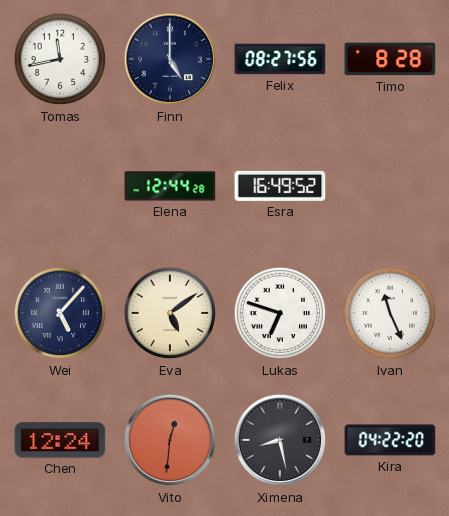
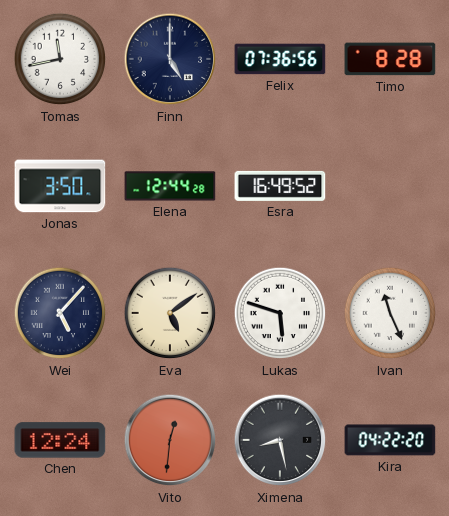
Felix: 08:27 -> 07:36
Jonas: none -> 3:50
Lukas: 6:48 -> 5:48
